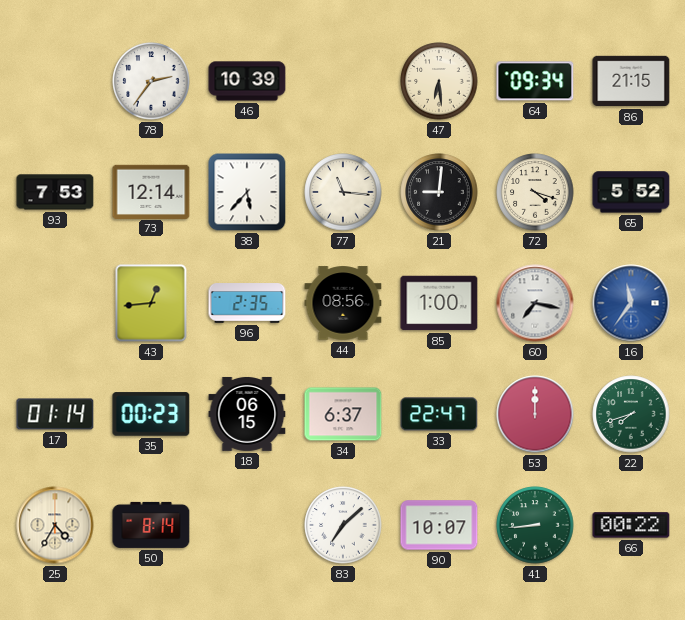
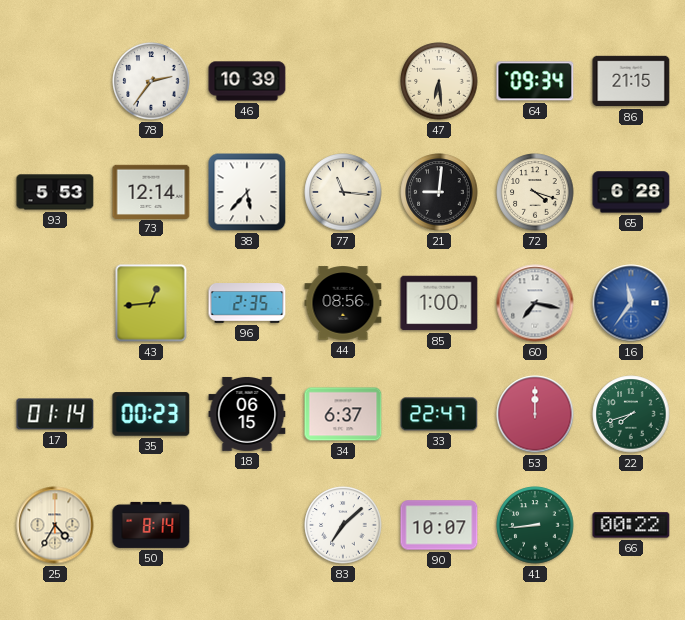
93: 7:53 -> 5:53
65: 5:52 -> 6:28
